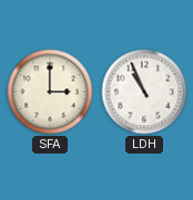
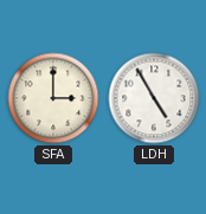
LDH: 10:56 -> 4:55
